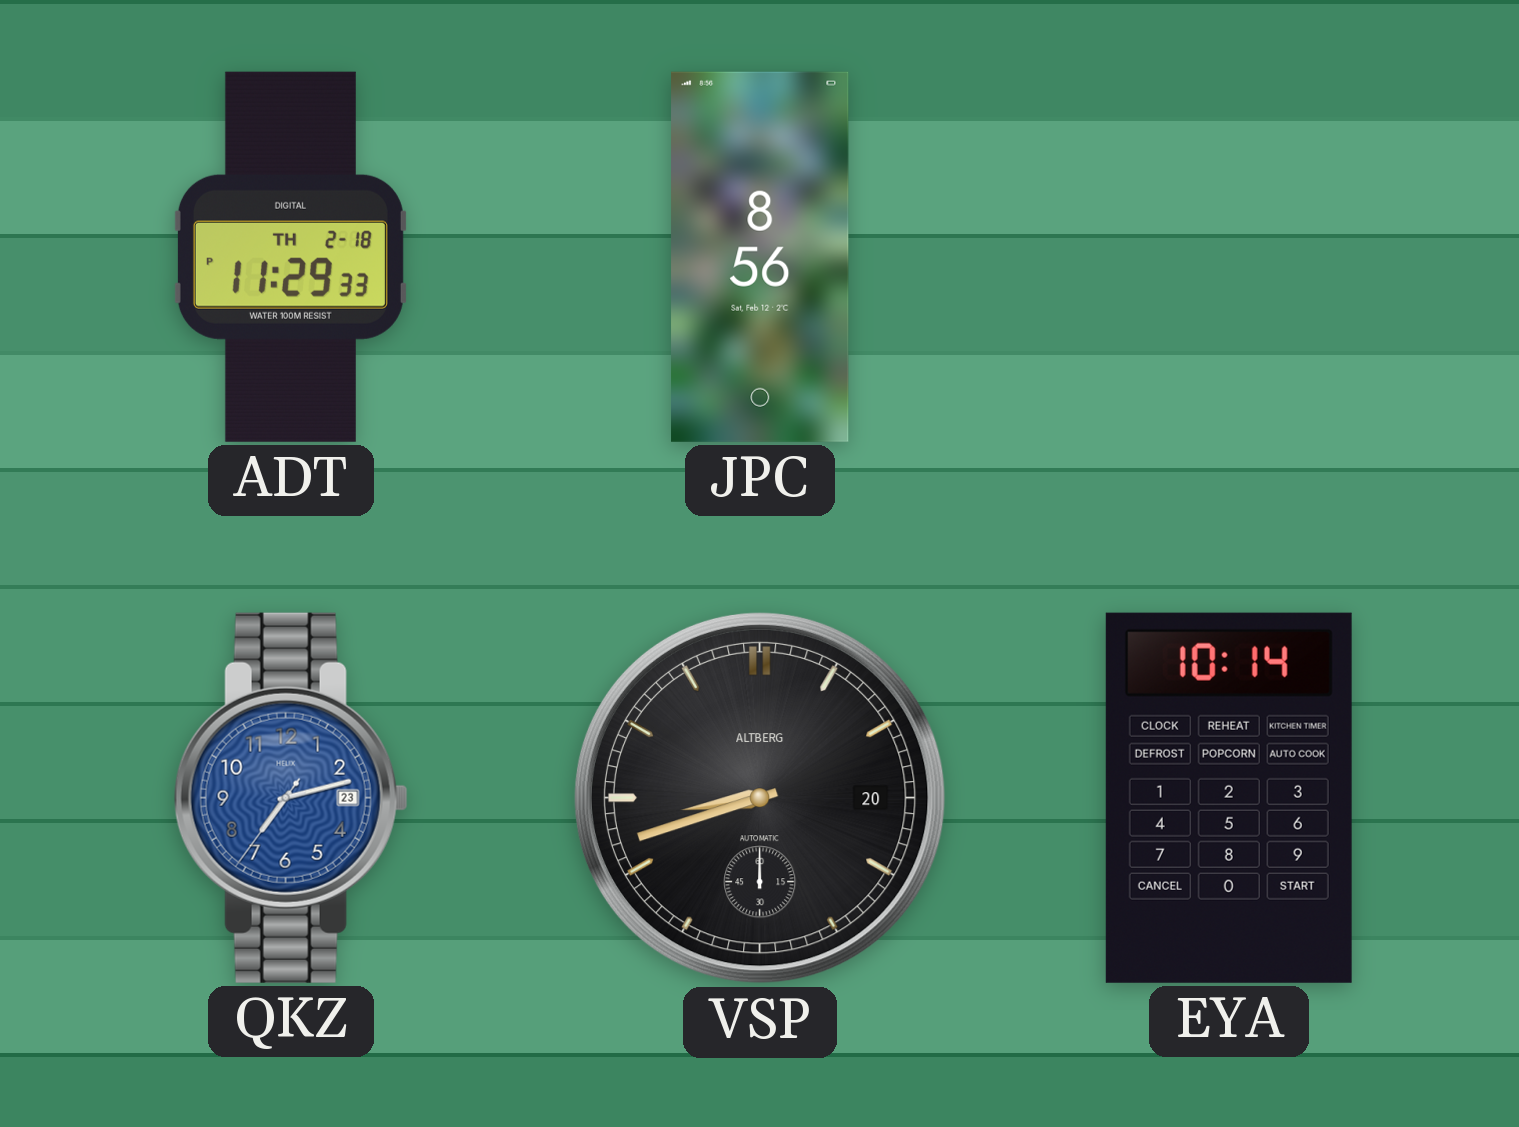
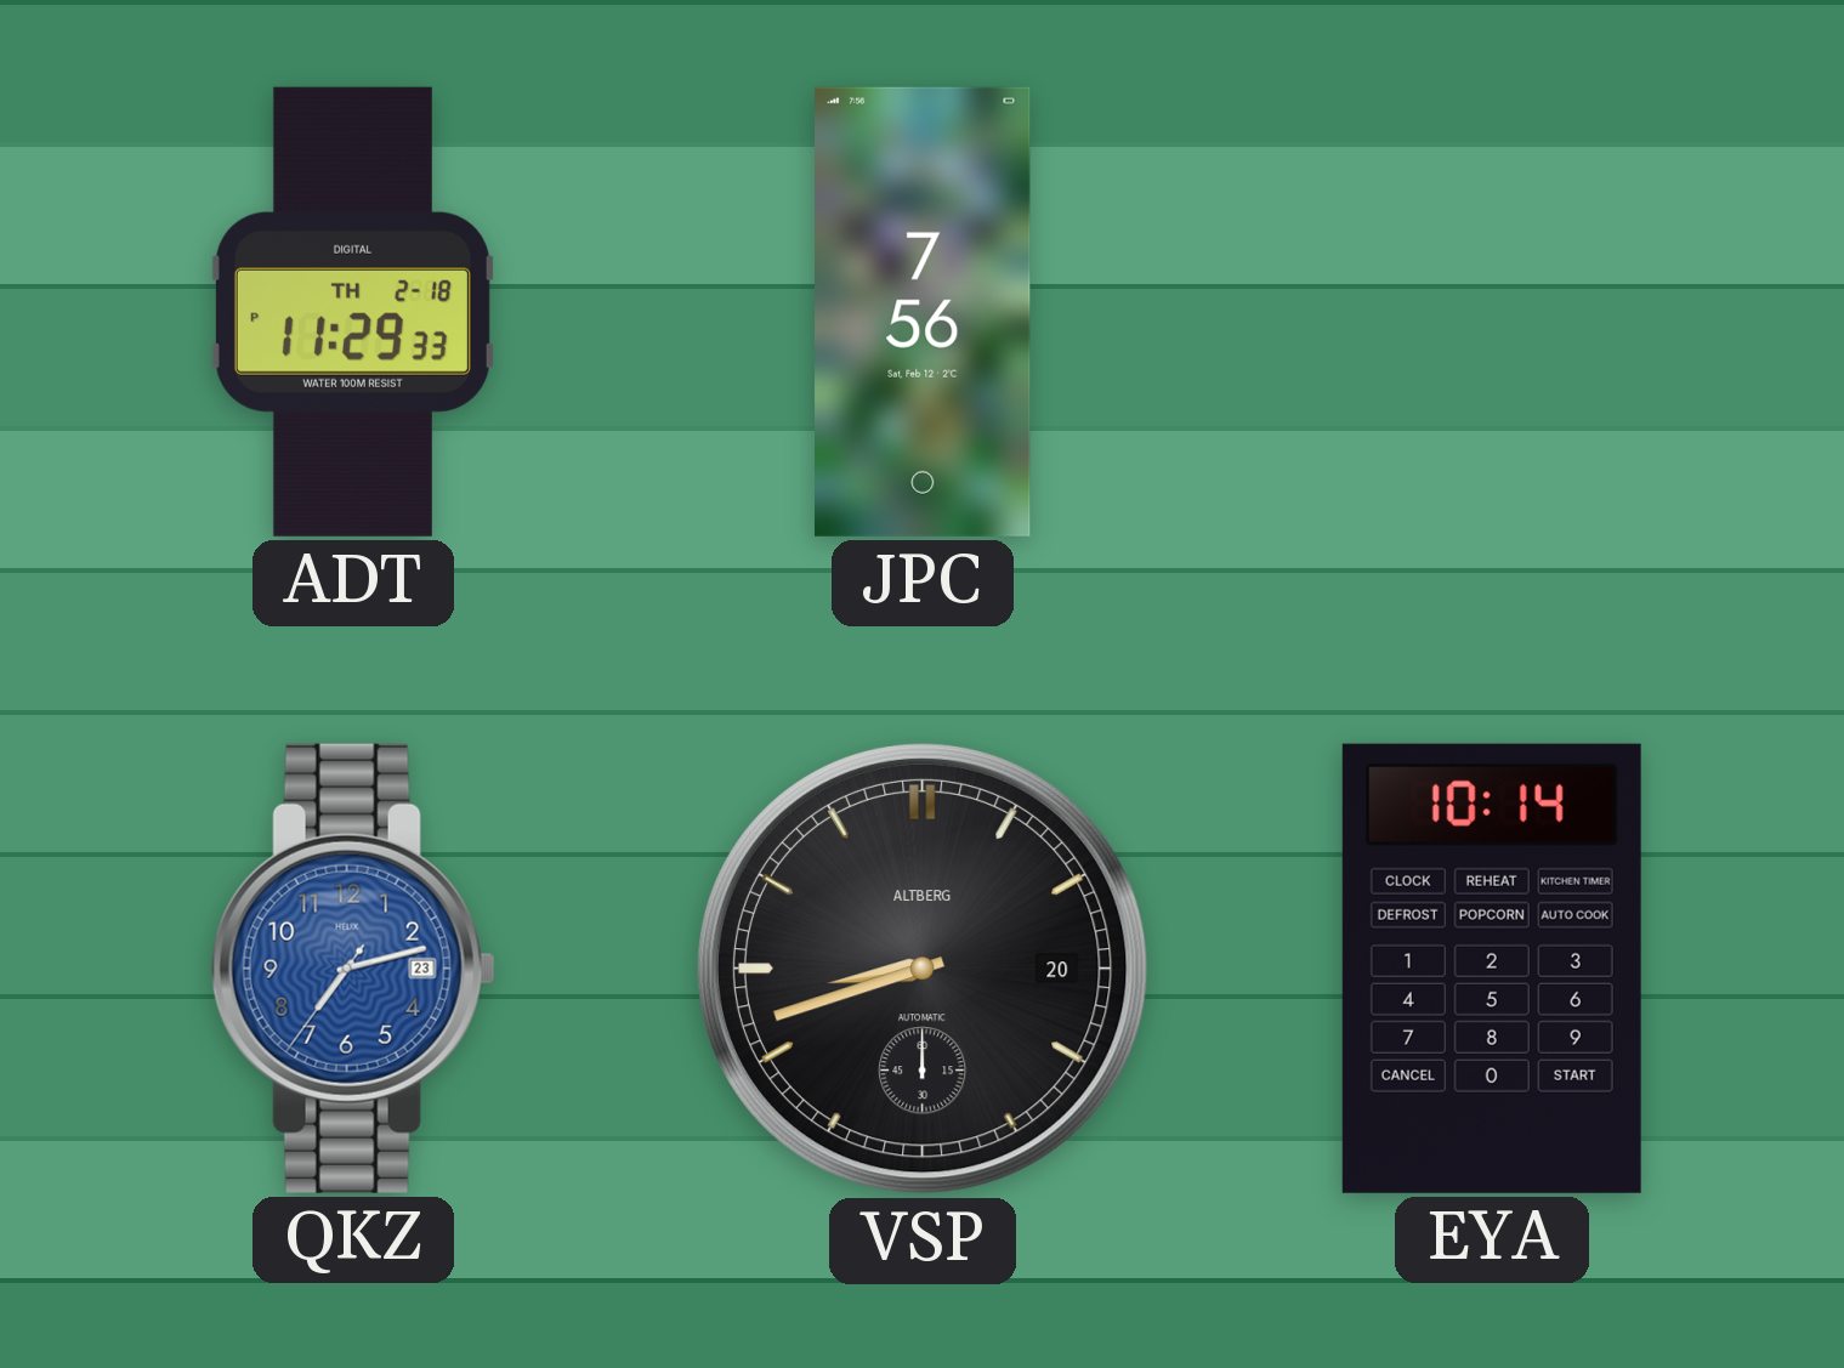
JPC: 8:56 -> 7:56
